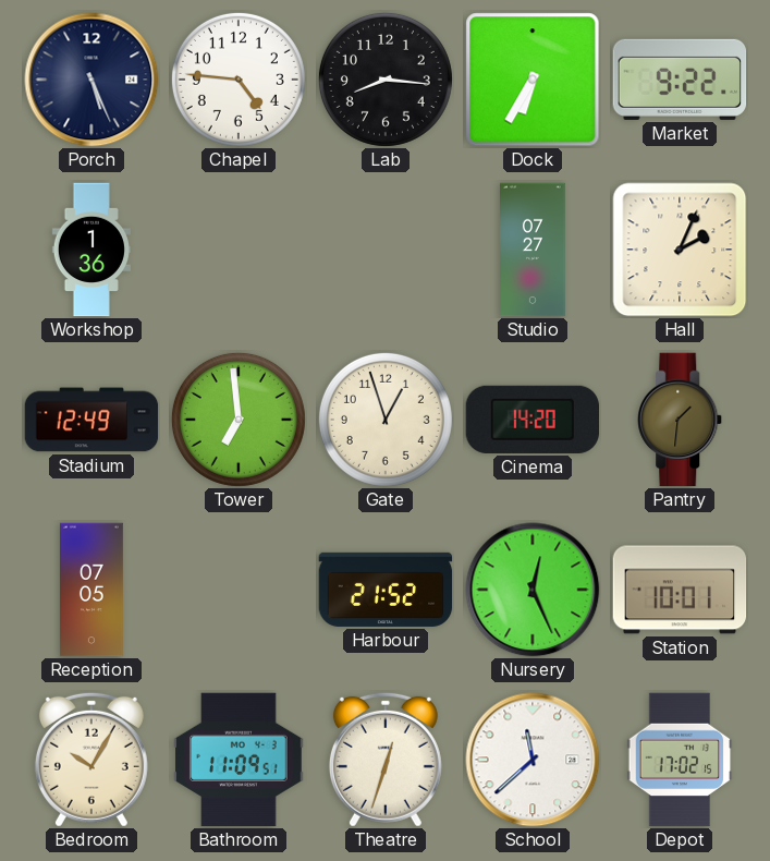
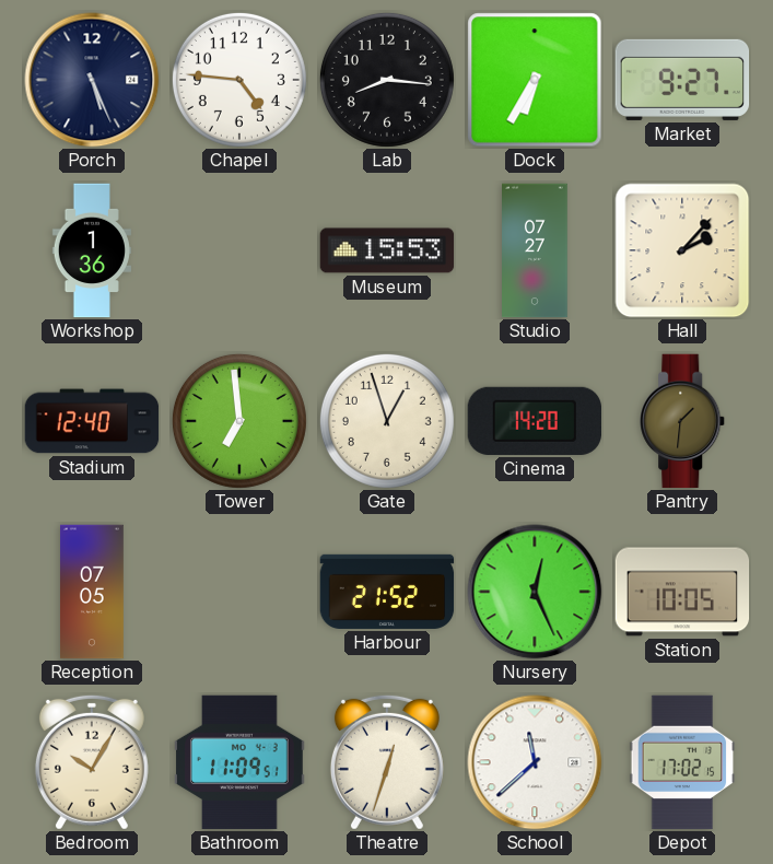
Market: 9:22 -> 9:27
Museum: none -> 15:53
Hall: 2:04 -> 2:07
Stadium: 12:49 -> 12:40
Station: 10:01 -> 10:05
